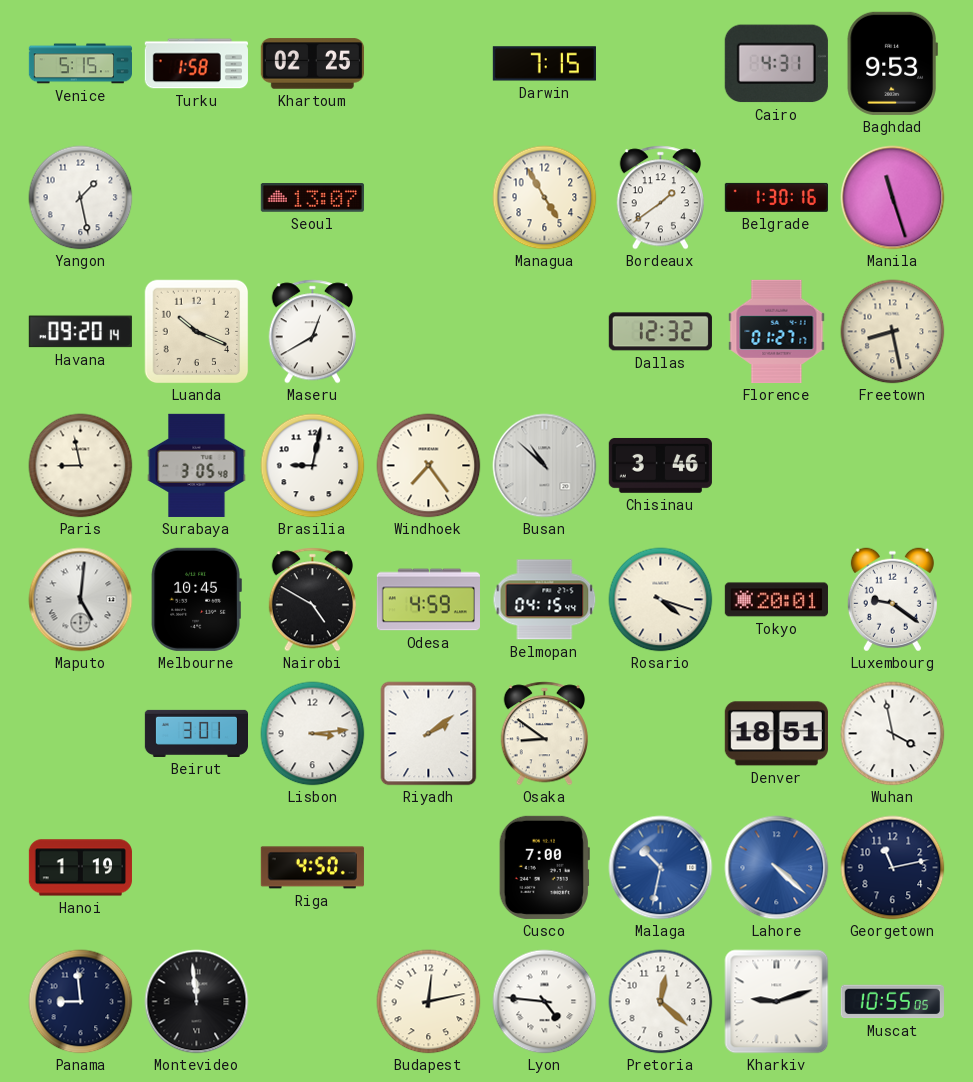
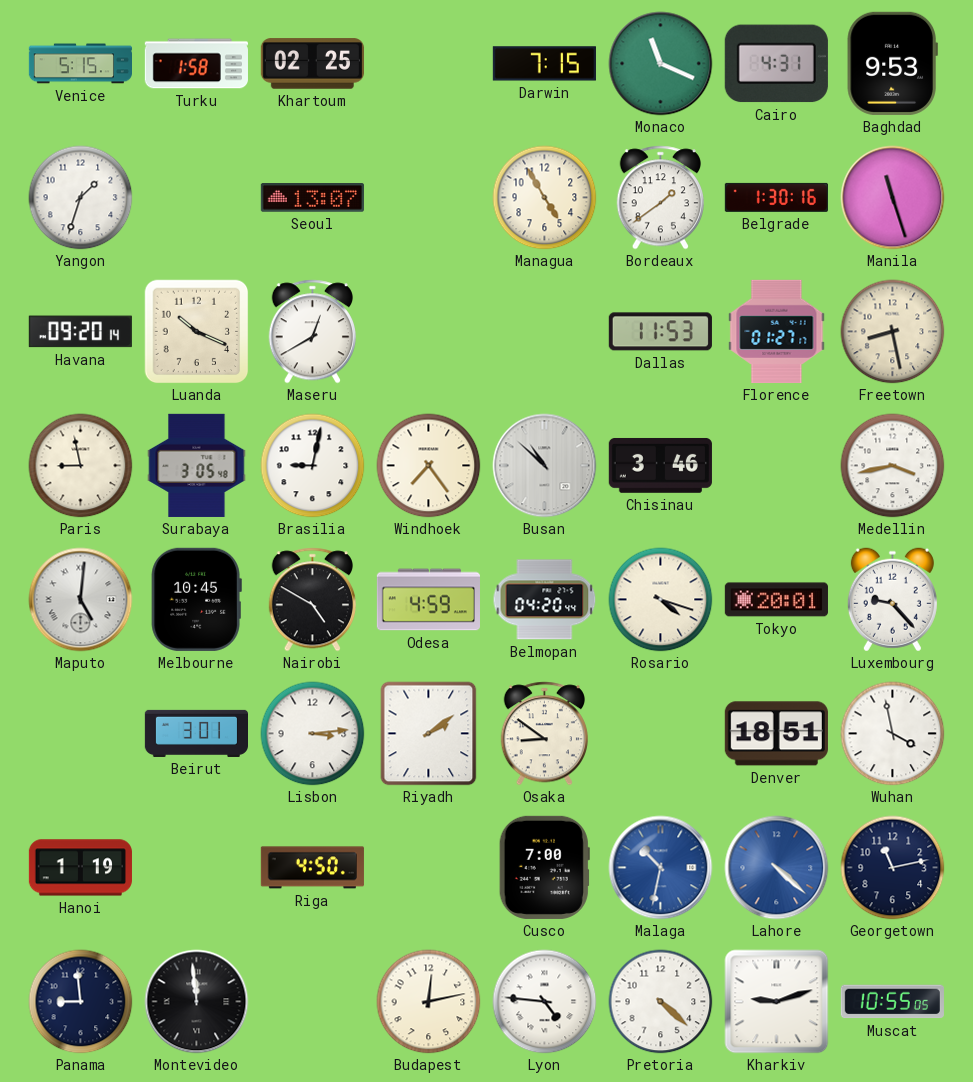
Monaco: none -> 11:19
Yangon: 1:28 -> 1:33
Dallas: 12:32 -> 11:53
Medellin: none -> 3:43
Belmopan: 04:15 -> 04:20
Luxembourg: 9:21 -> 9:23
Pretoria: 12:22 -> 4:22
